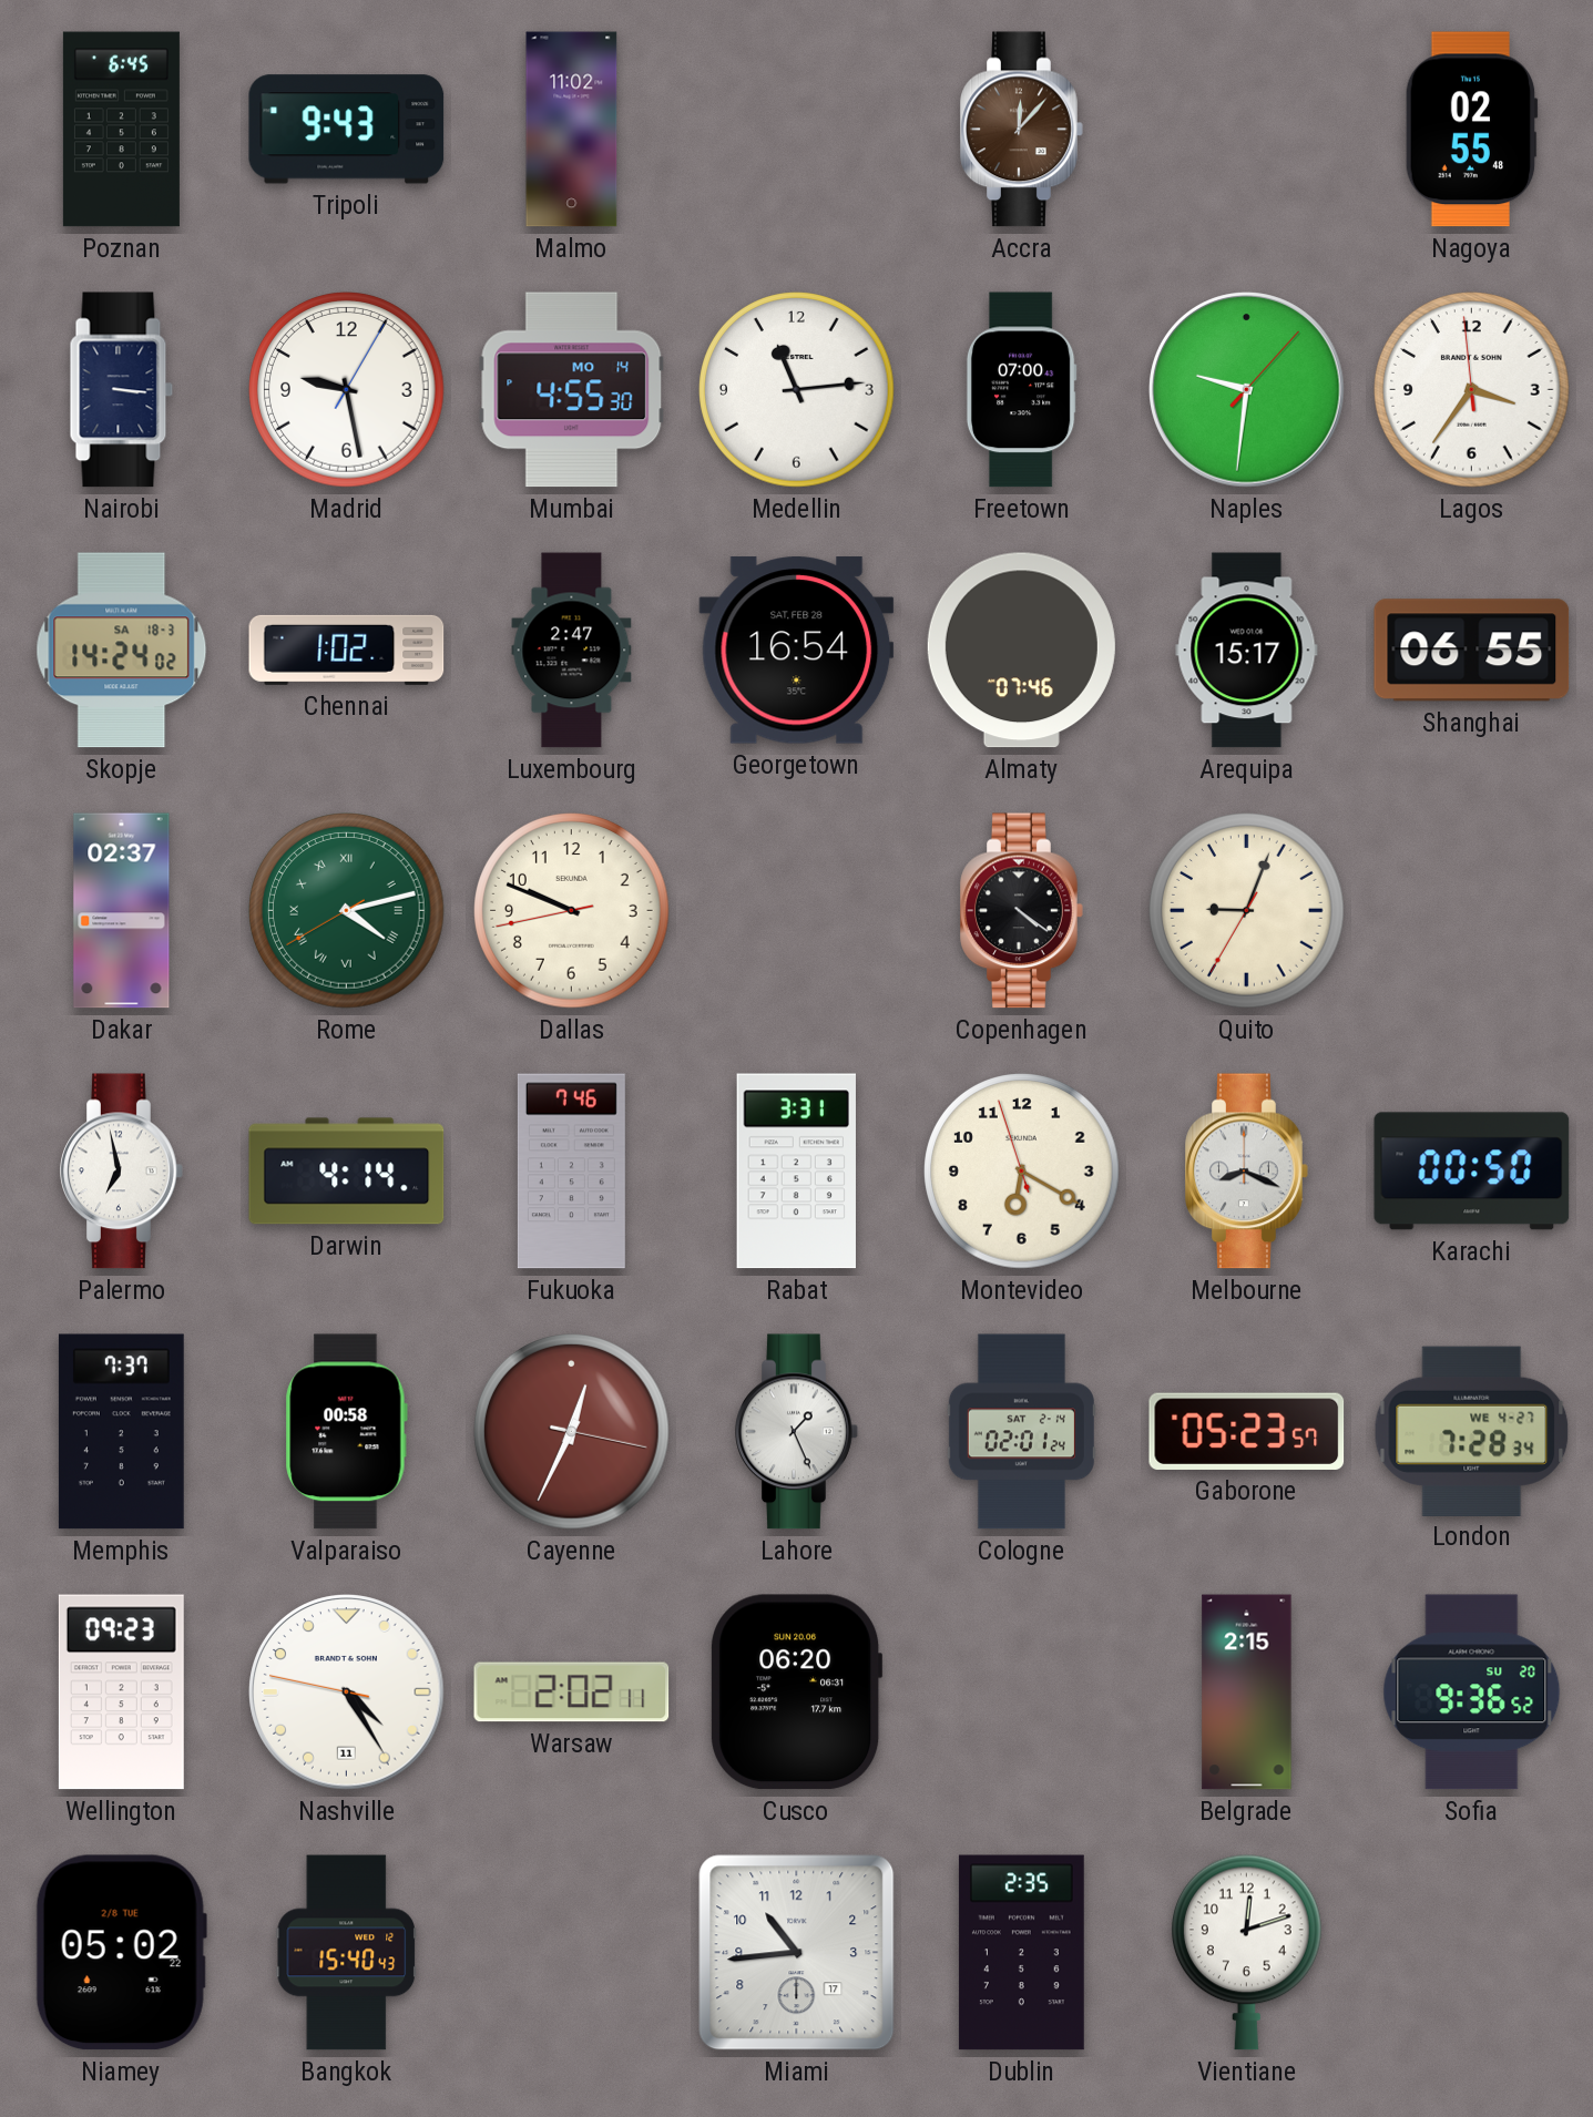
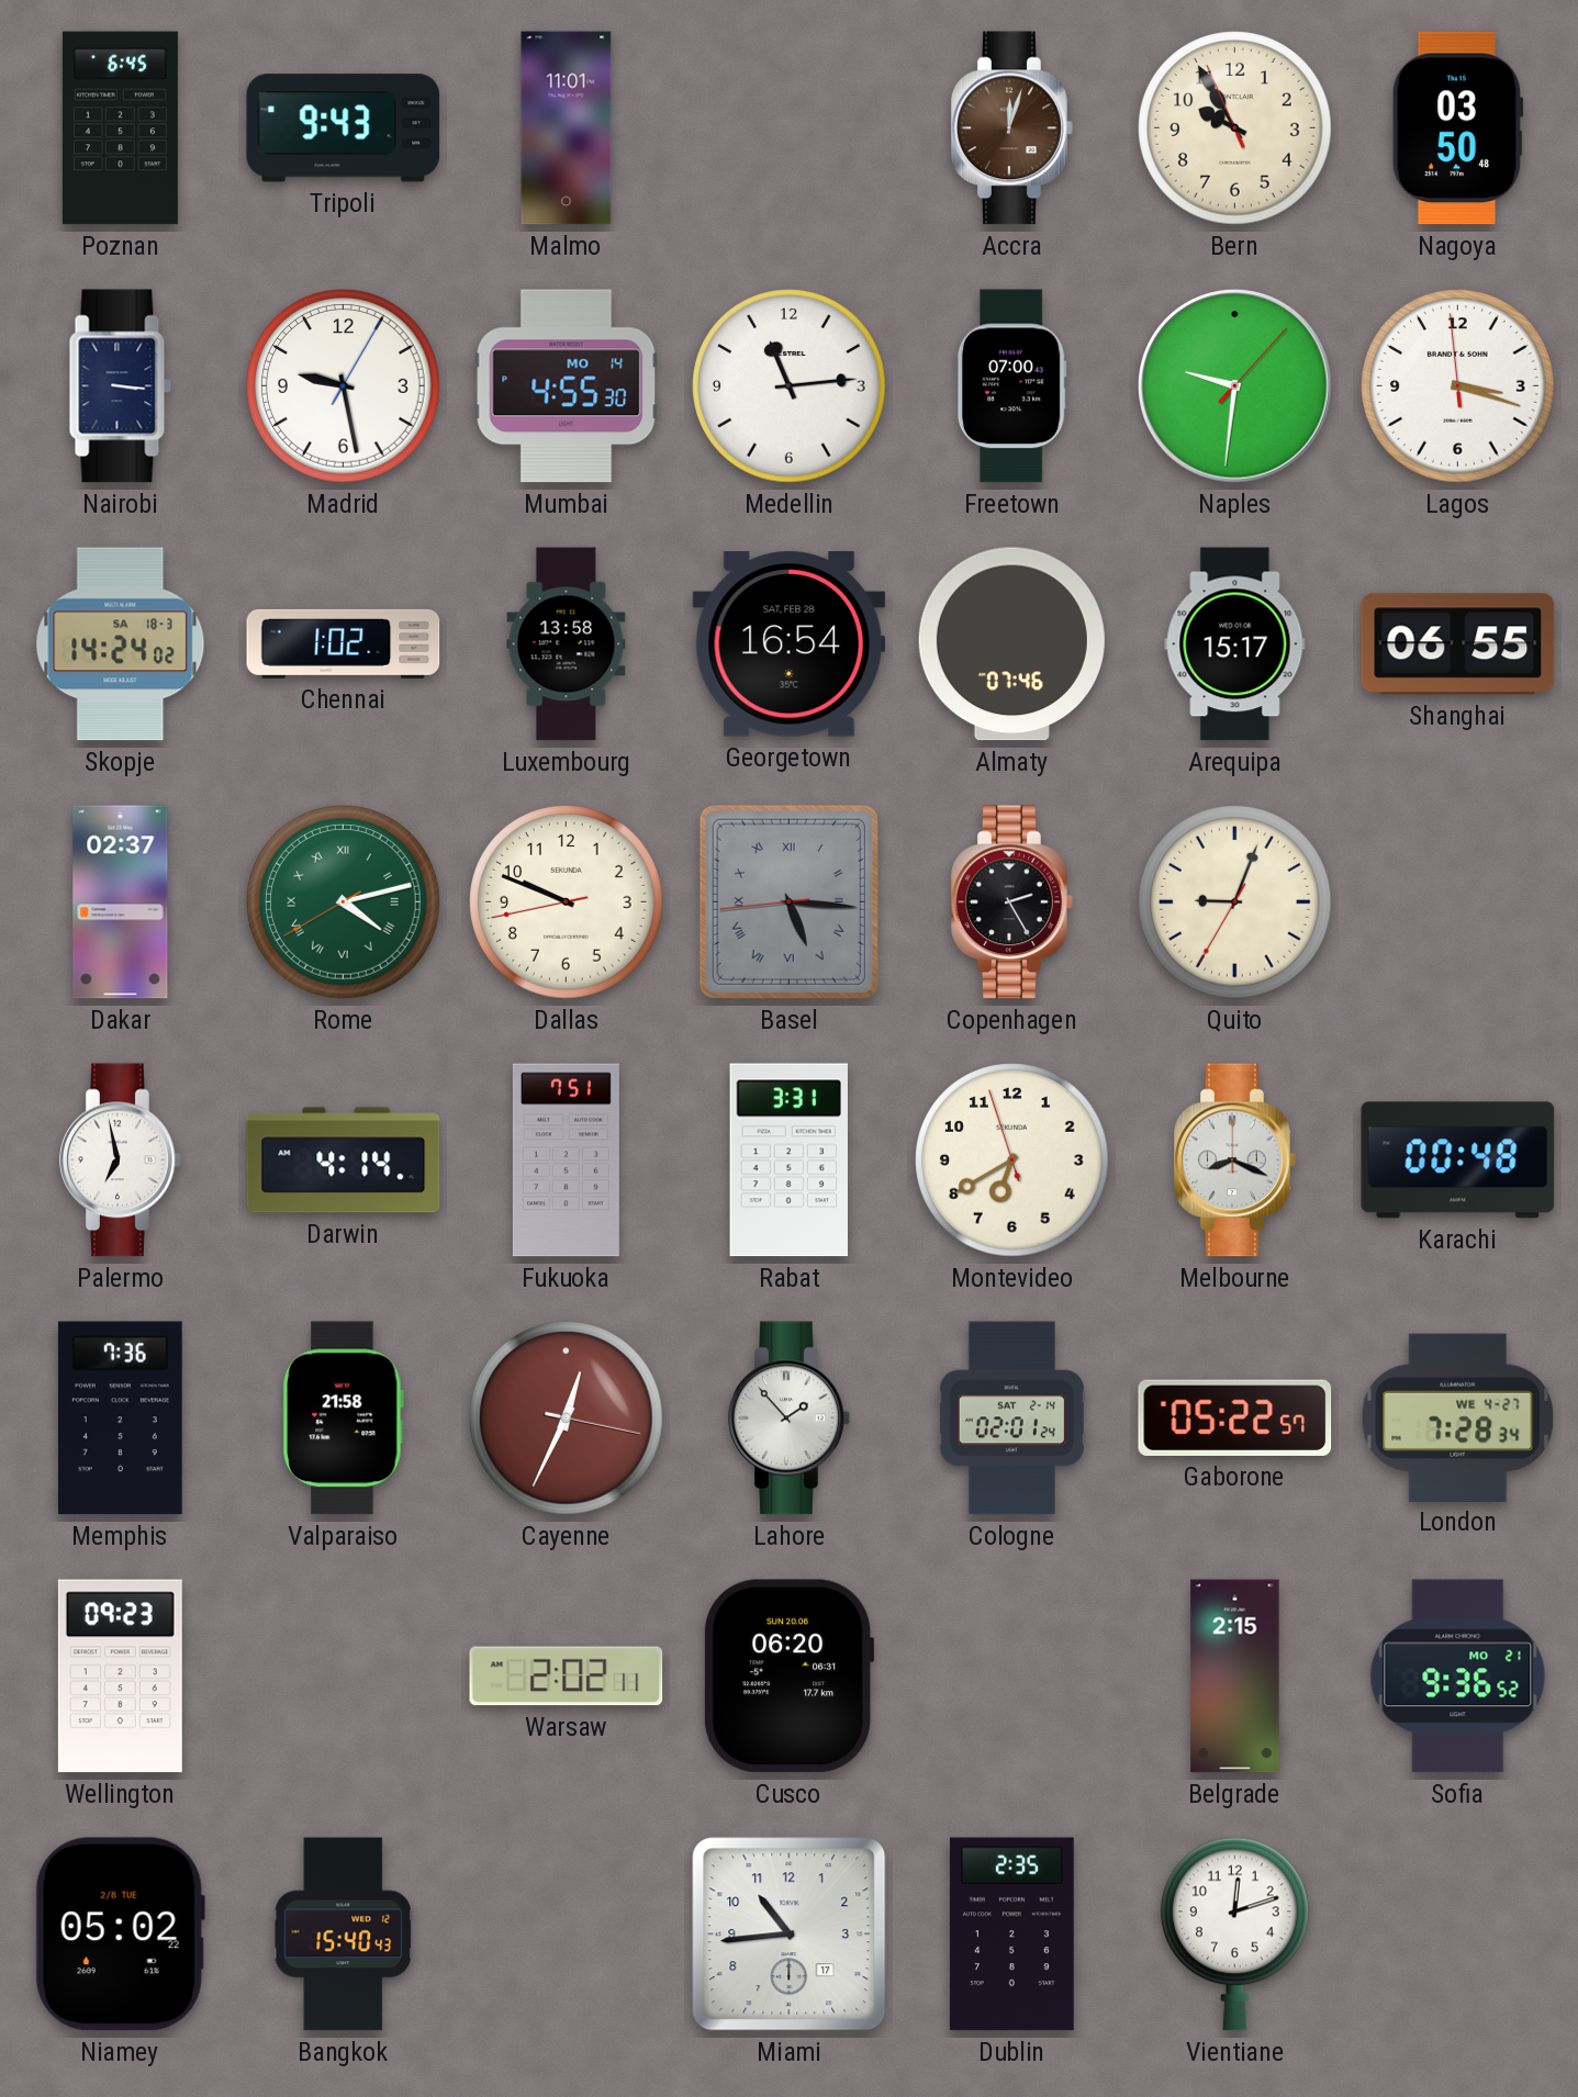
Malmo: 11:02 -> 11:01
Accra: 12:07 -> 12:03
Bern: none -> 9:54
Nagoya: 02:55 -> 03:50
Lagos: 3:35 -> 3:17
Luxembourg: 2:47 -> 13:58
Basel: none -> 5:15
Copenhagen: 4:21 -> 2:25
Fukuoka: 7:46 -> 7:51
Montevideo: 6:19 -> 6:39
Karachi: 00:50 -> 00:48
Memphis: 7:37 -> 7:36
Valparaiso: 00:58 -> 21:58
Lahore: 1:26 -> 1:53
Gaborone: 05:23 -> 05:22
Nashville: 4:24 -> none
Sofia date: SU 20 -> MO 21
